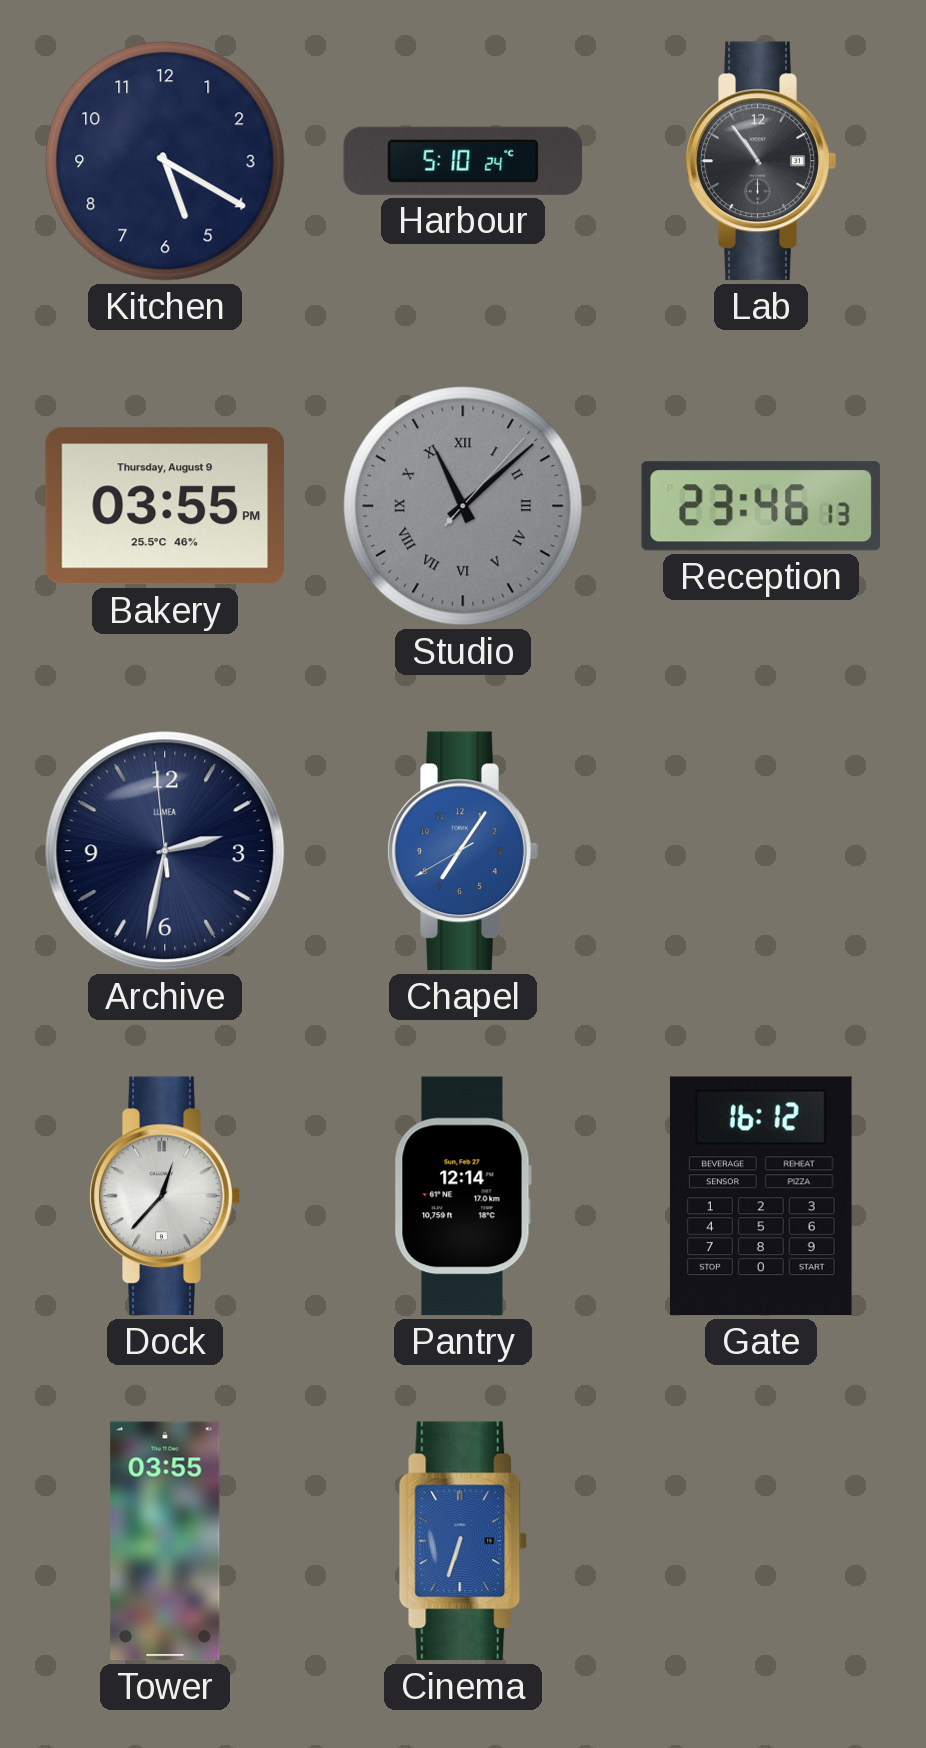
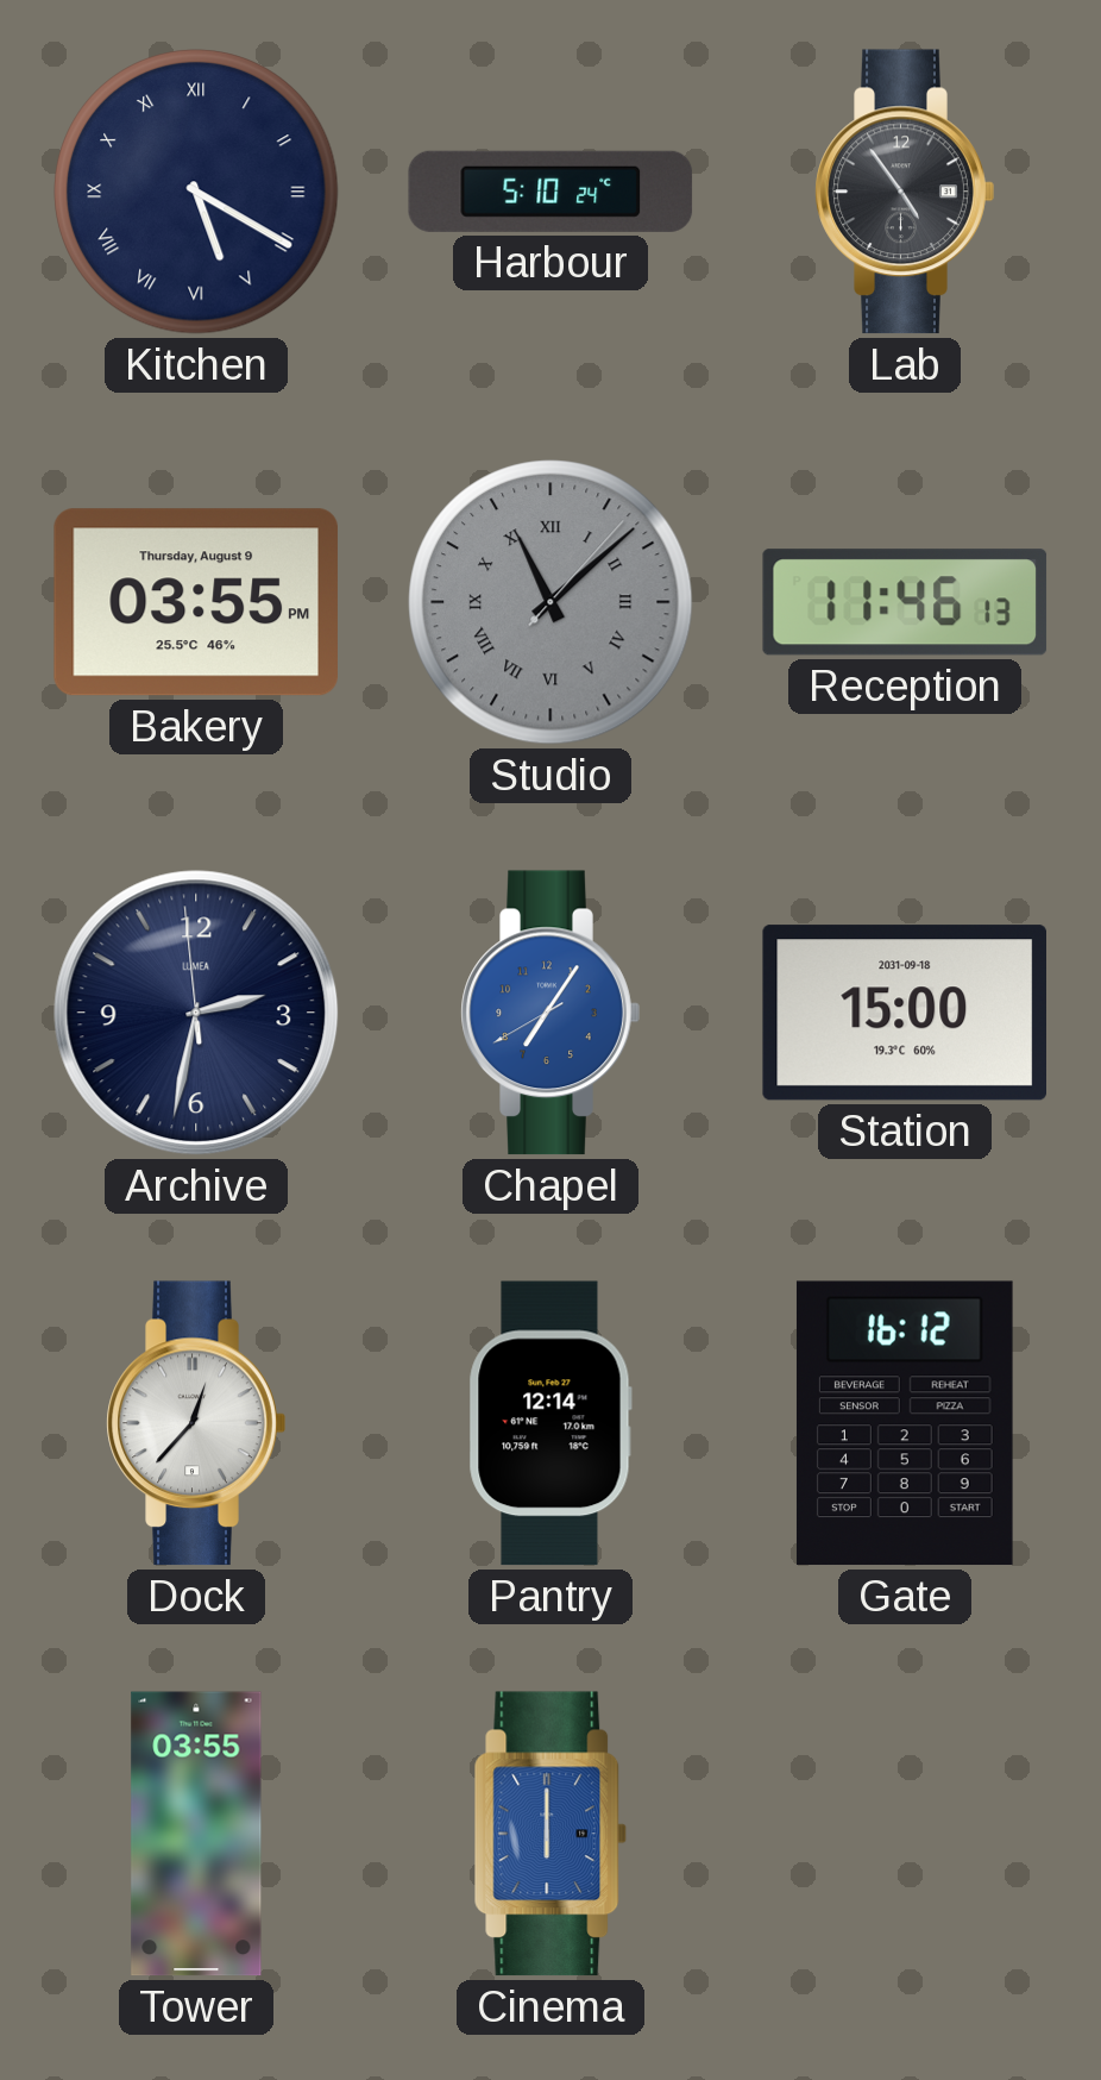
Kitchen numerals: Arabic -> Roman
Lab: 10:54 -> 4:54
Reception: 23:46 -> 11:46
Station: none -> 15:00
Cinema: 6:33 -> 6:00
